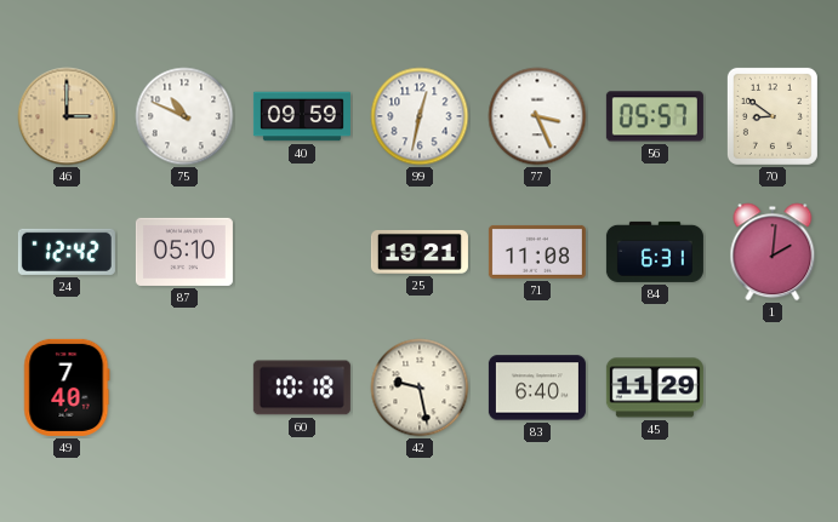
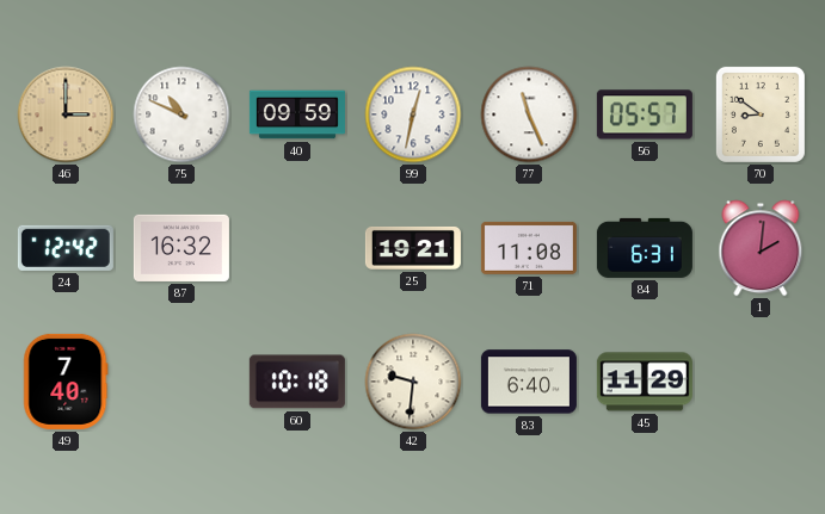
77: 3:26 -> 11:26
87: 05:10 -> 16:32
42: 9:28 -> 9:31
